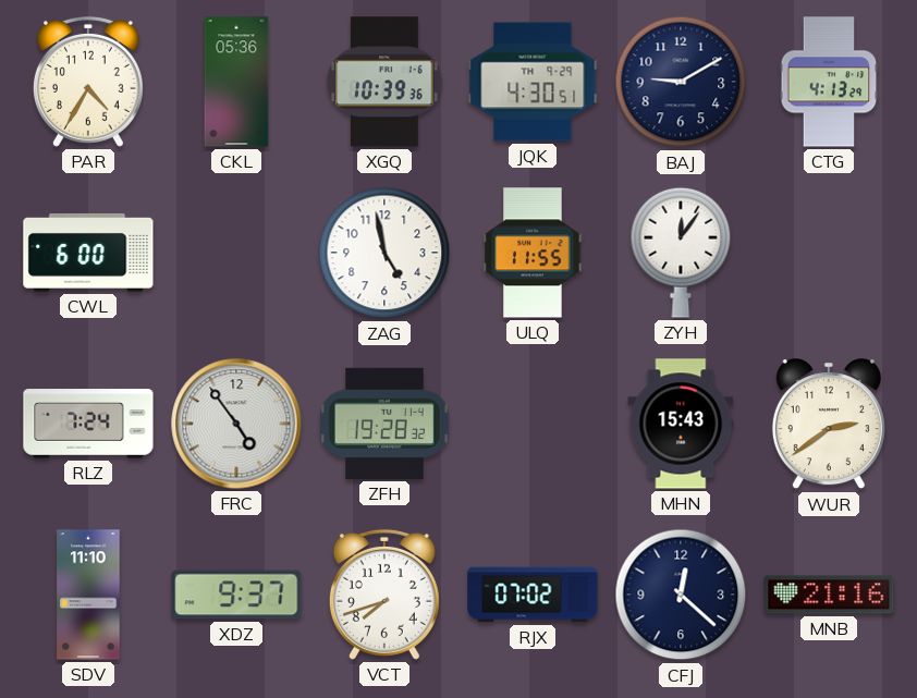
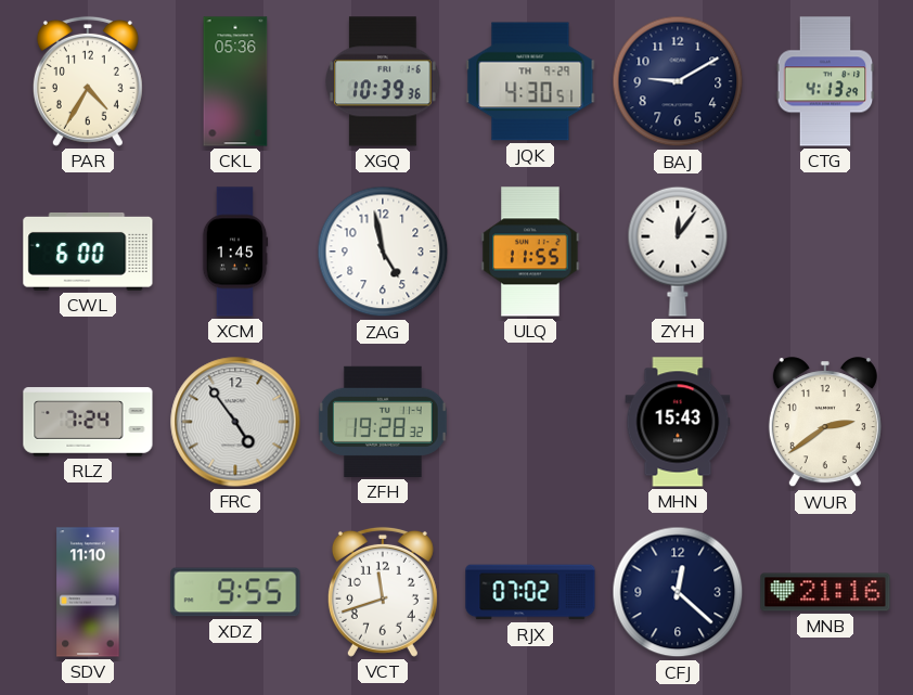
XCM: none -> 1:45
XDZ: 9:37 -> 9:55
VCT: 7:42 -> 11:42
